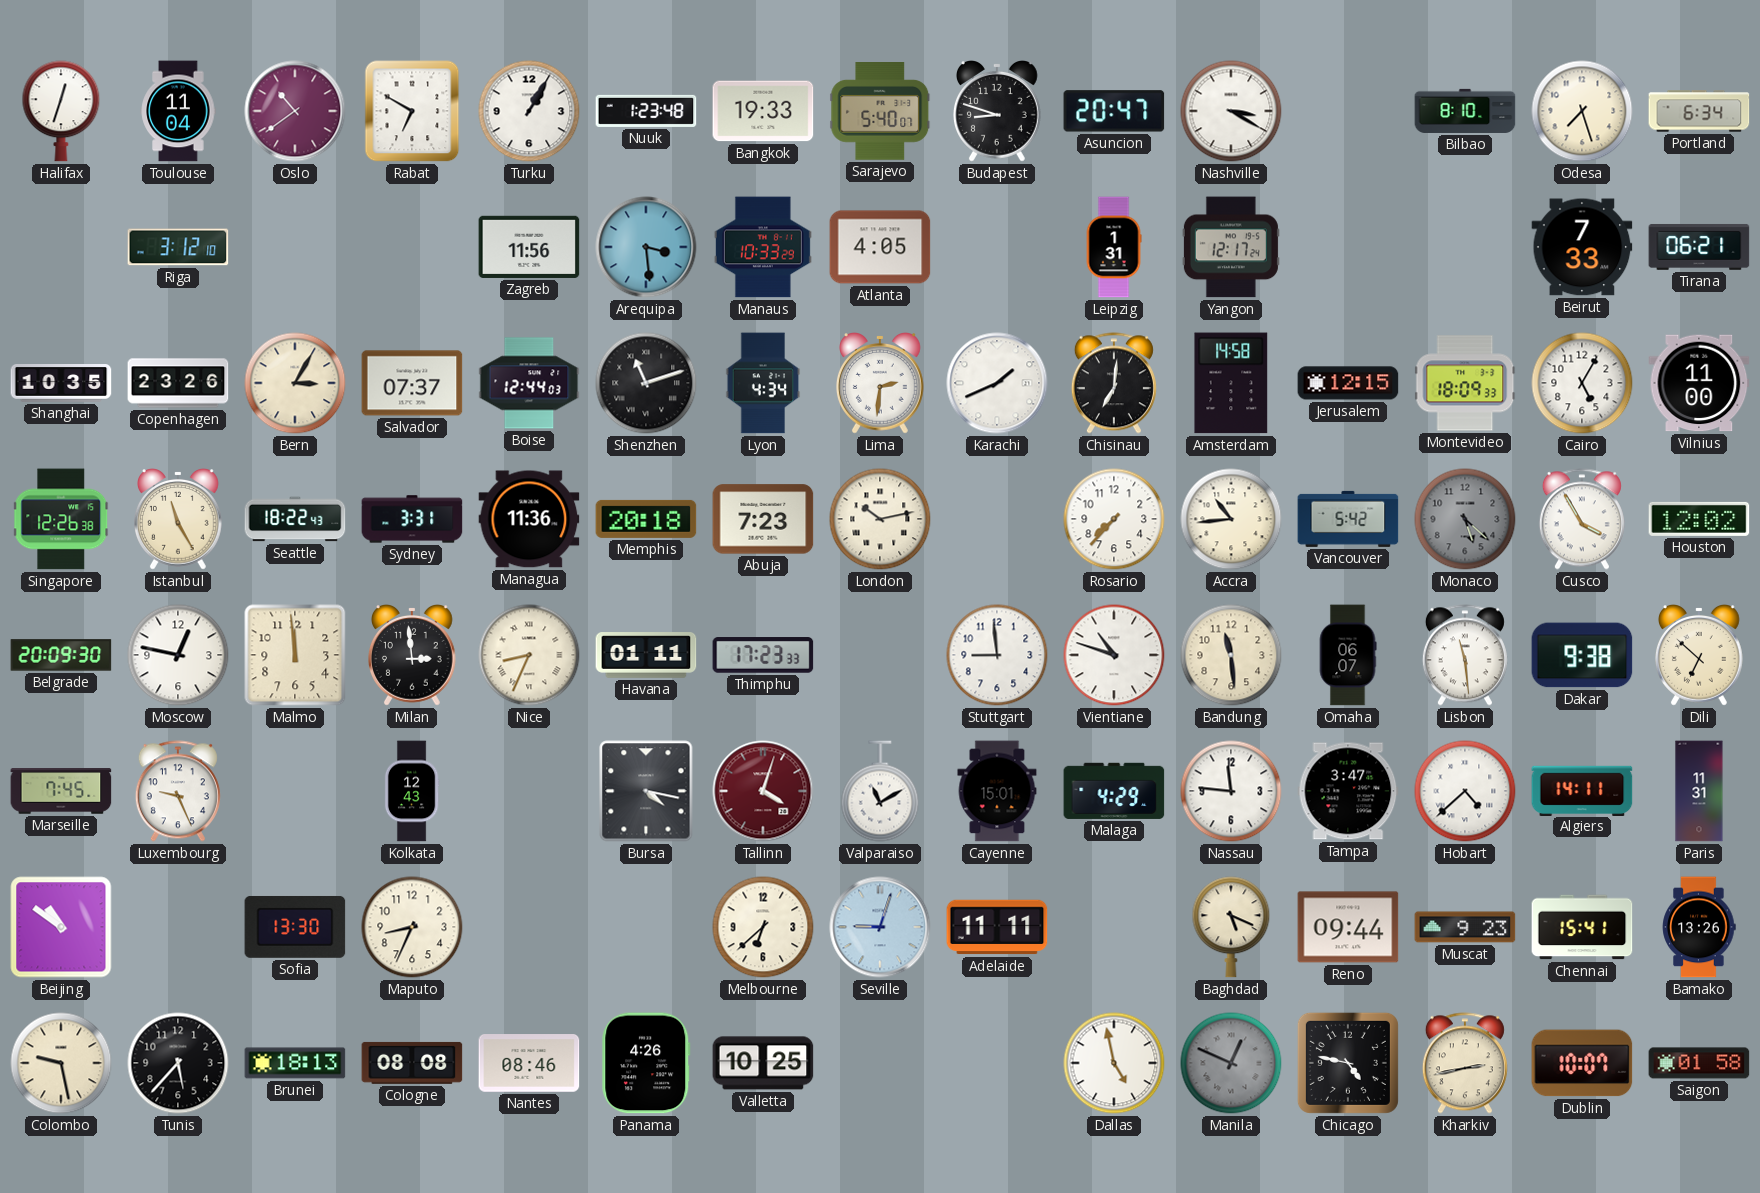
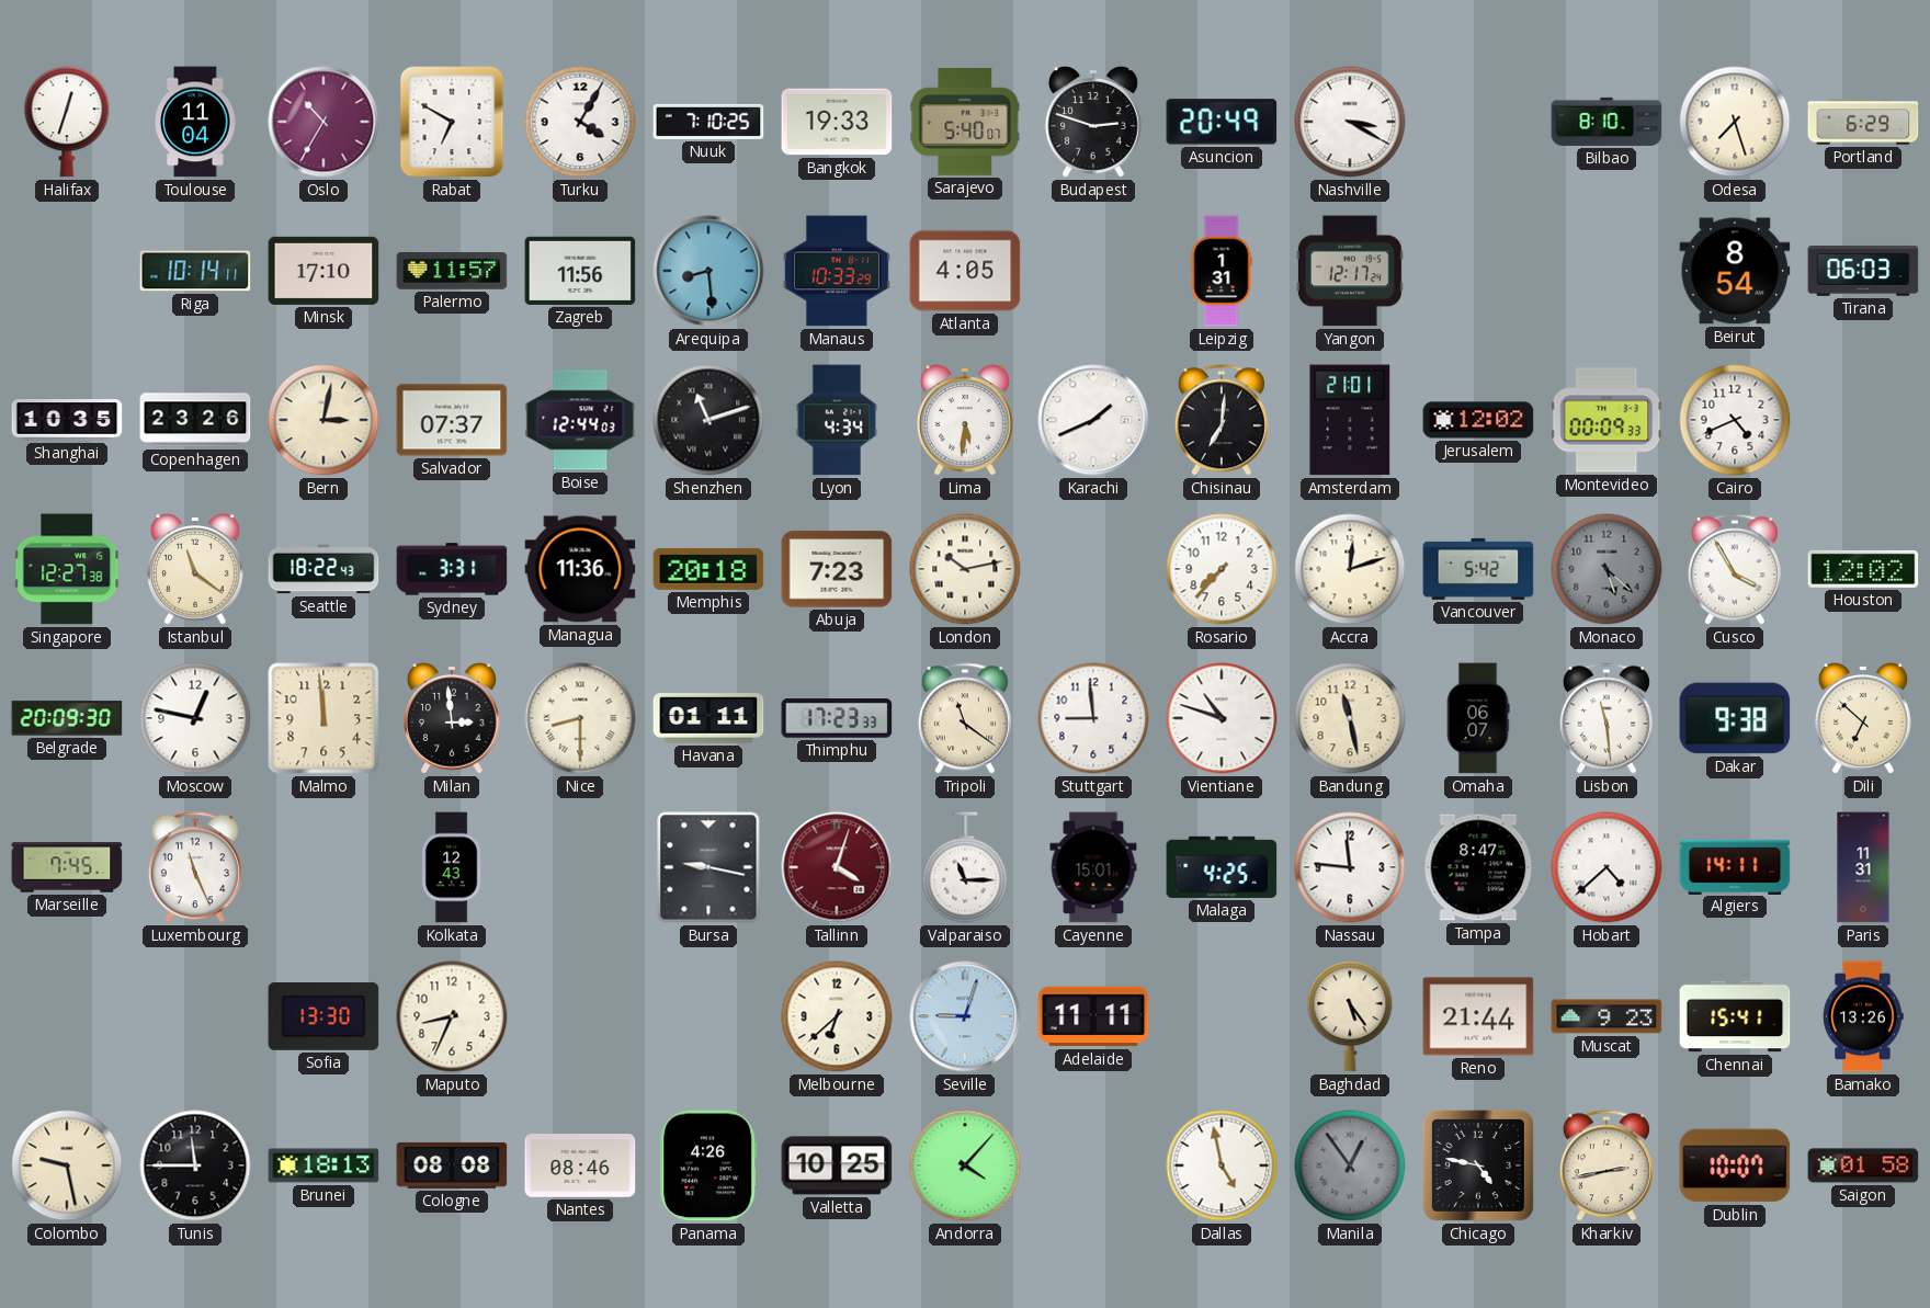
Oslo: 10:39 -> 10:35
Turku: 1:05 -> 4:05
Nuuk: 1:23 -> 7:10
Budapest: 8:48 -> 2:48
Asuncion: 20:47 -> 20:49
Portland: 6:34 -> 6:29
Riga: 3:12 -> 10:14
Minsk: none -> 17:10
Palermo: none -> 11:57
Arequipa: 3:29 -> 8:29
Beirut: 7:33 -> 8:54
Tirana: 06:21 -> 06:03
Bern: 3:05 -> 3:02
Lima: 2:31 -> 5:31
Amsterdam: 14:58 -> 21:01
Jerusalem: 12:15 -> 12:02
Montevideo: 18:09 -> 00:09
Cairo: 5:05 -> 4:41
Vilnius: 11:00 -> none
Singapore: 12:26 -> 12:27
Istanbul: 11:25 -> 11:21
Accra: 10:44 -> 12:12
Nice: 8:34 -> 8:30
Tripoli: none -> 11:21
Bandung: 11:29 -> 11:28
Luxembourg: 9:26 -> 11:26
Bursa: 4:17 -> 9:17
Valparaiso: 11:10 -> 11:15
Malaga: 4:29 -> 4:25
Tampa: 3:47 -> 8:47
Beijing: 10:51 -> none
Baghdad: 5:19 -> 5:24
Reno: 09:44 -> 21:44
Tunis: 5:37 -> 11:45
Andorra: none -> 4:07
Manila: 12:49 -> 12:54
